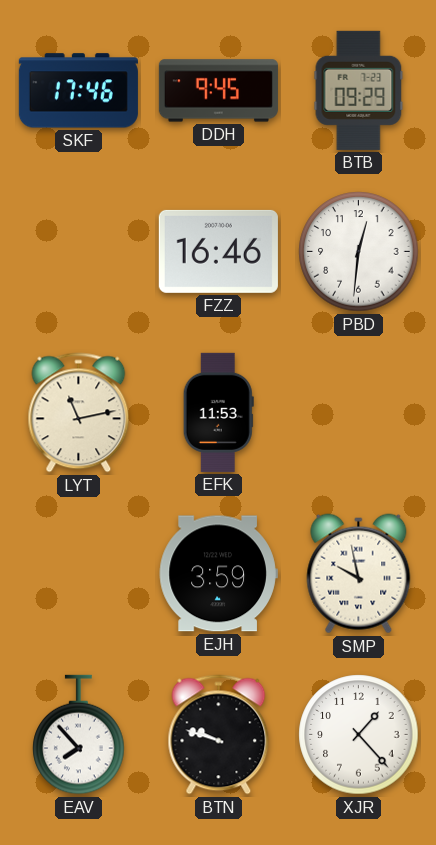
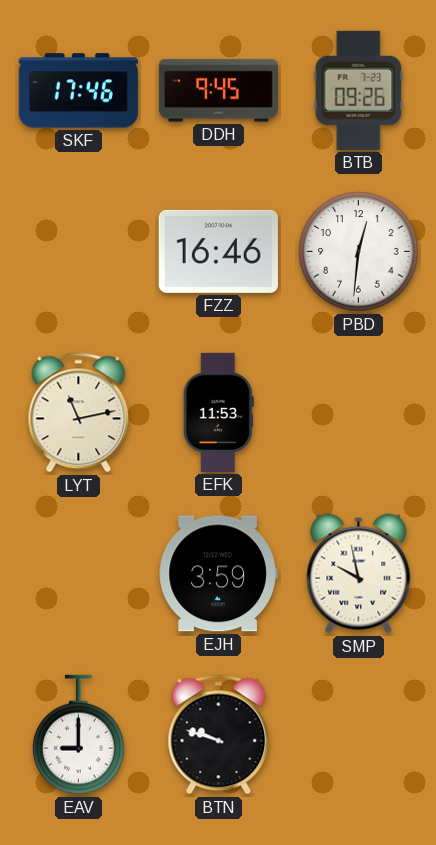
BTB: 09:29 -> 09:26
EAV: 7:53 -> 9:00
XJR: 1:23 -> none
